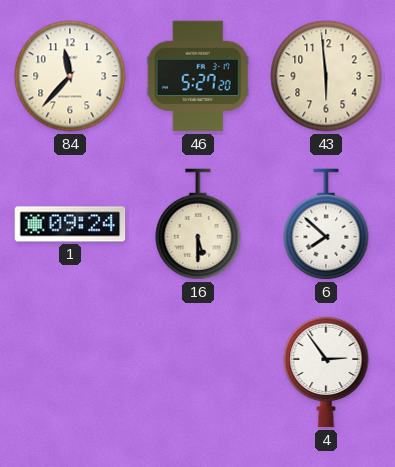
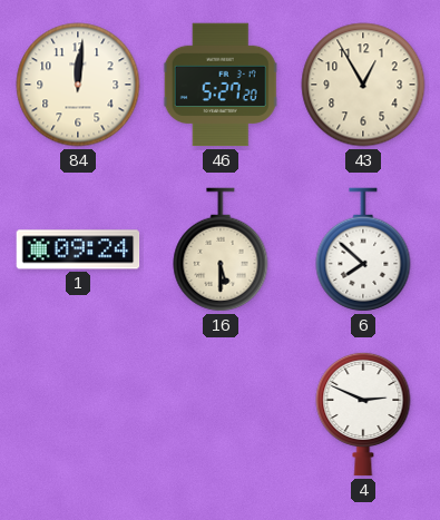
84: 11:37 -> 12:01
43: 5:59 -> 12:55
4: 2:54 -> 2:49
